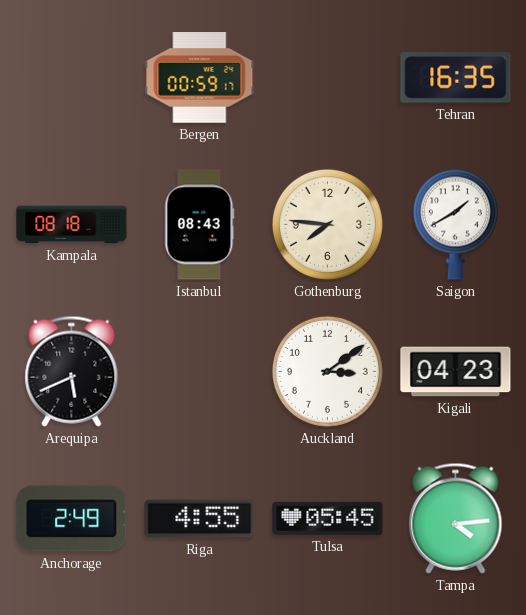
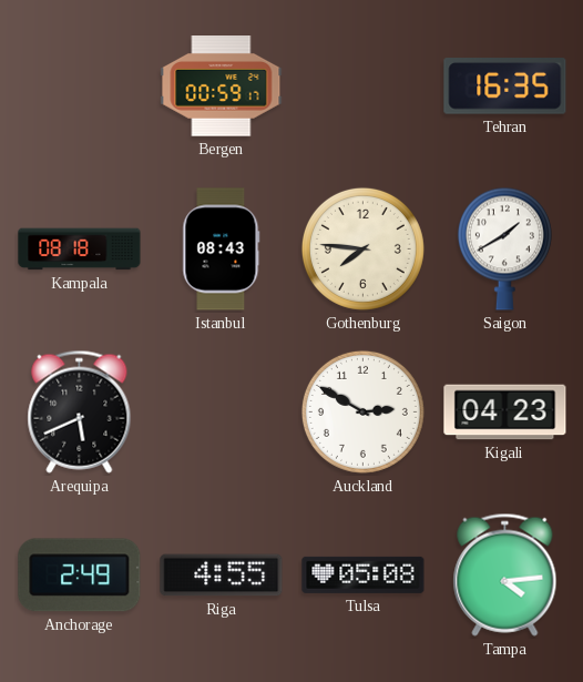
Auckland: 3:09 -> 2:50
Tulsa: 05:45 -> 05:08
